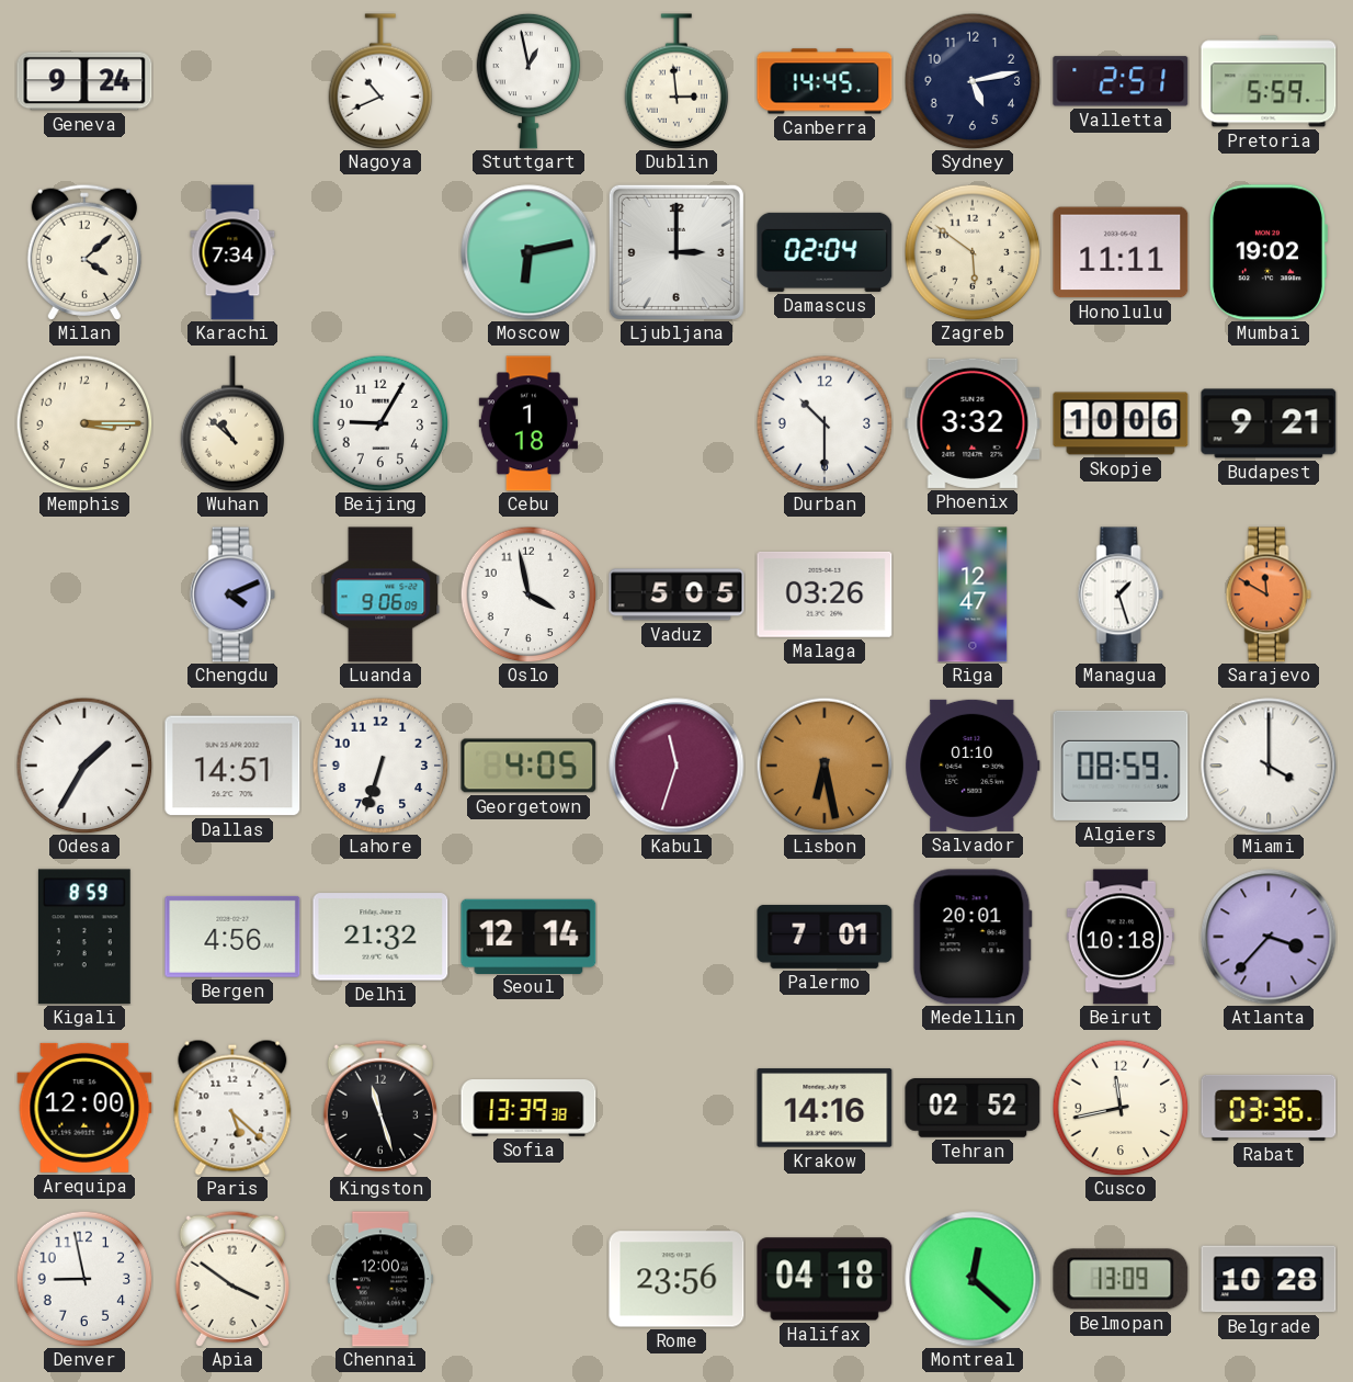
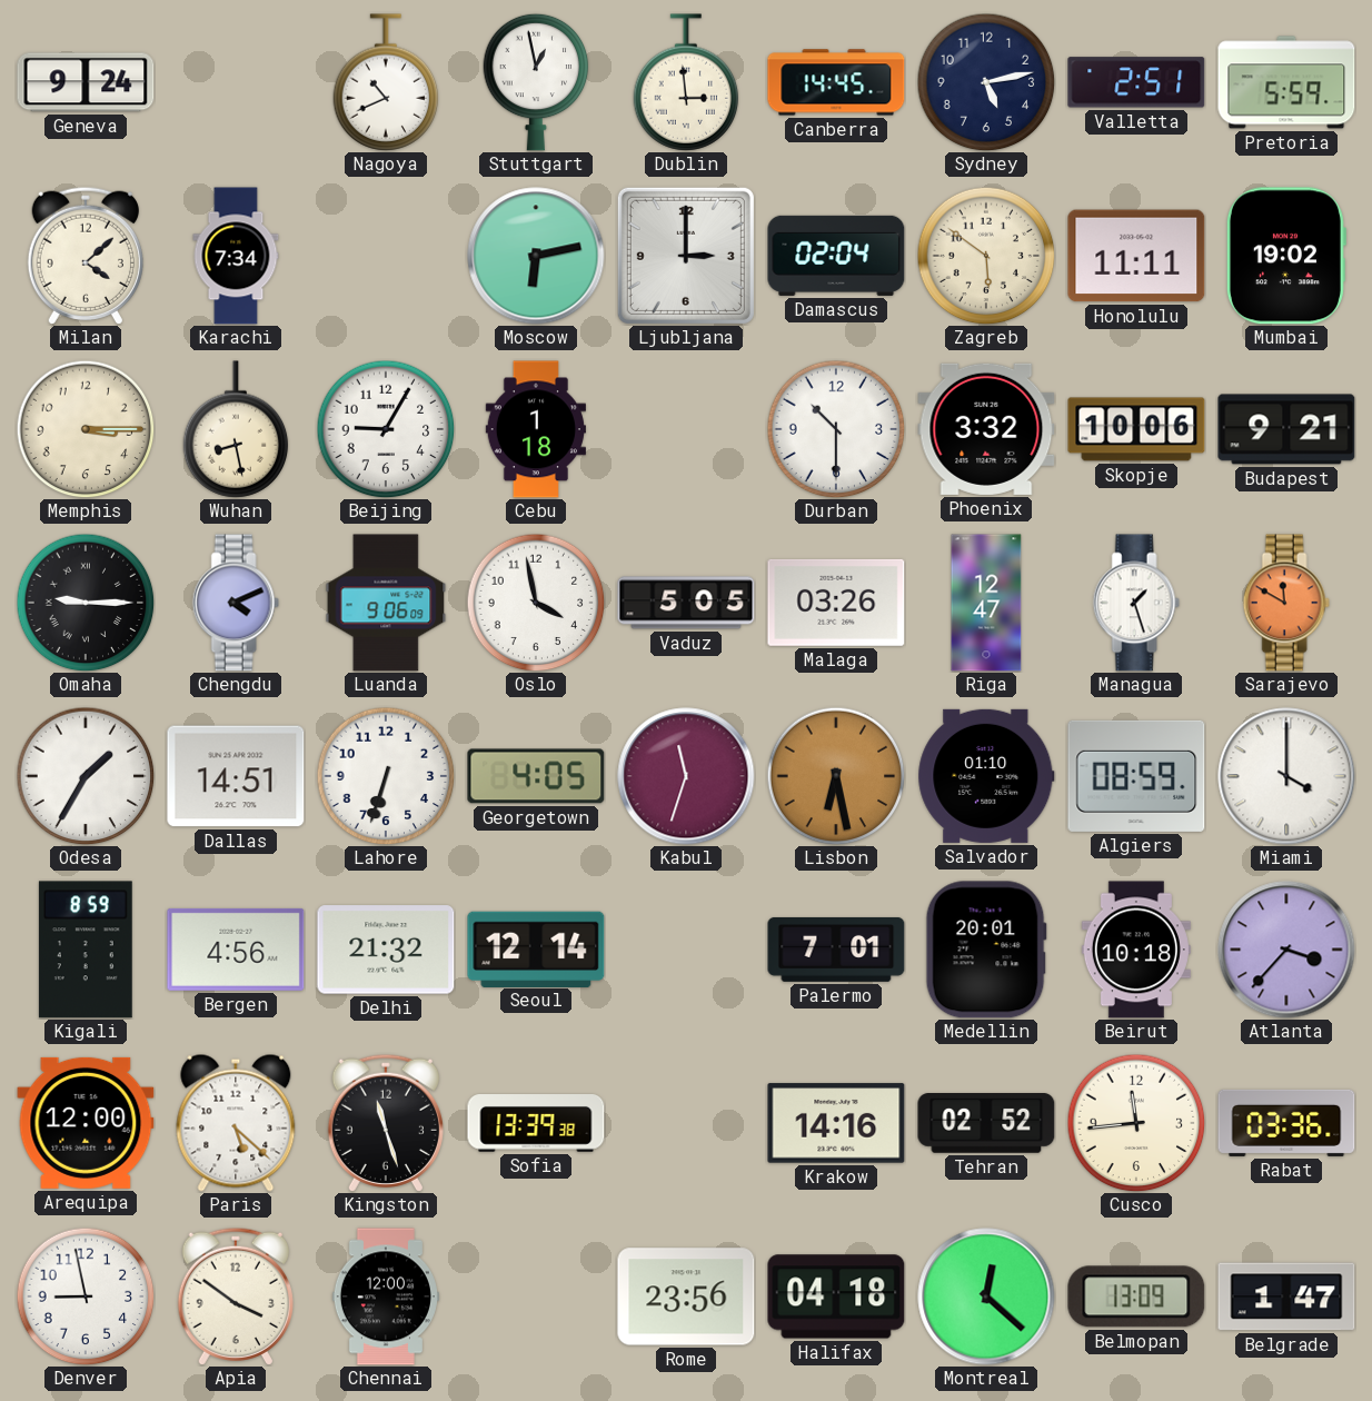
Wuhan: 10:52 -> 8:28
Omaha: none -> 9:15
Cusco: 11:43 -> 11:44
Belgrade: 10:28 -> 1:47
